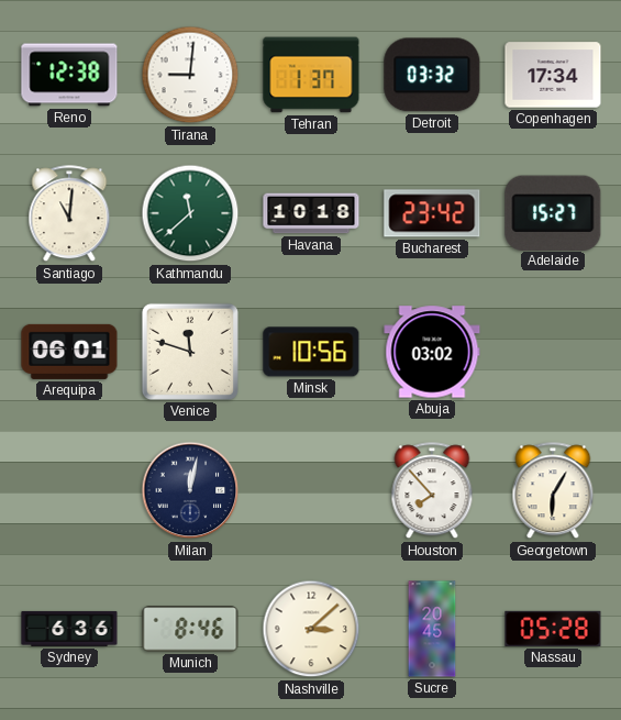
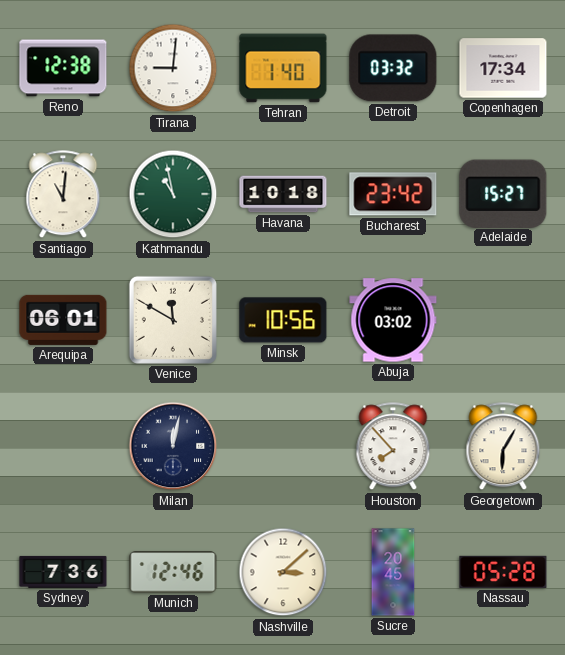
Tehran: 1:37 -> 1:40
Kathmandu: 11:38 -> 10:58
Venice: 11:48 -> 11:50
Sydney: 6:36 -> 7:36
Munich: 8:46 -> 12:46
